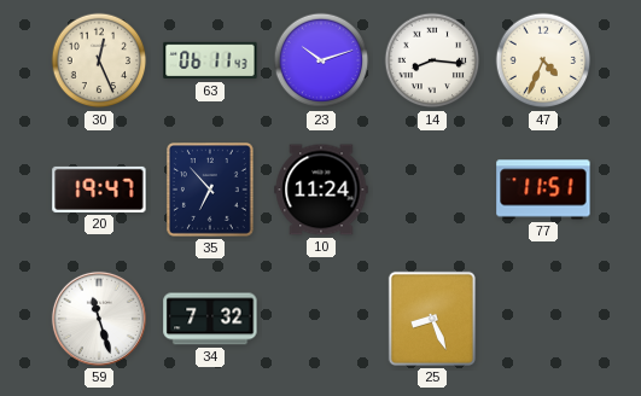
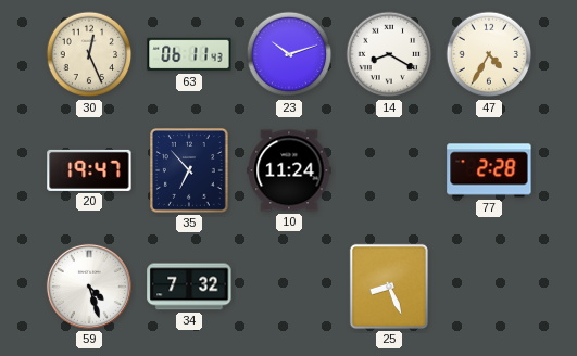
14: 8:16 -> 8:20
47: 4:34 -> 4:35
77: 11:51 -> 2:28
59: 11:27 -> 4:27
